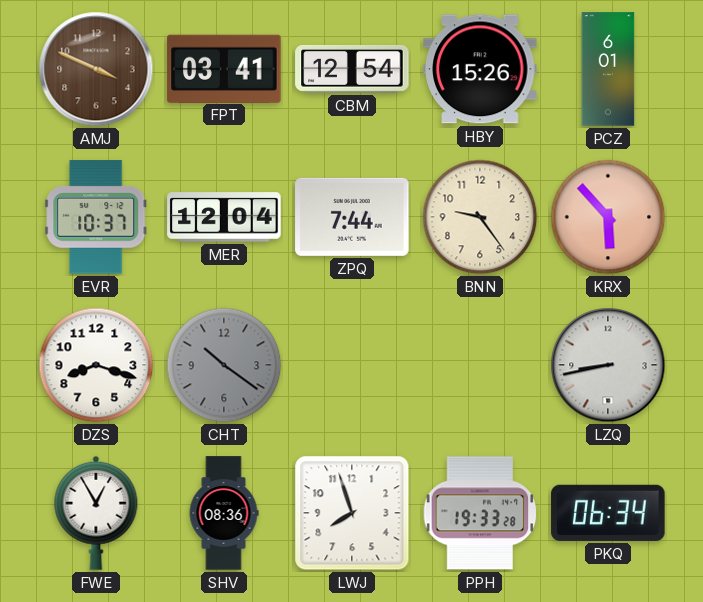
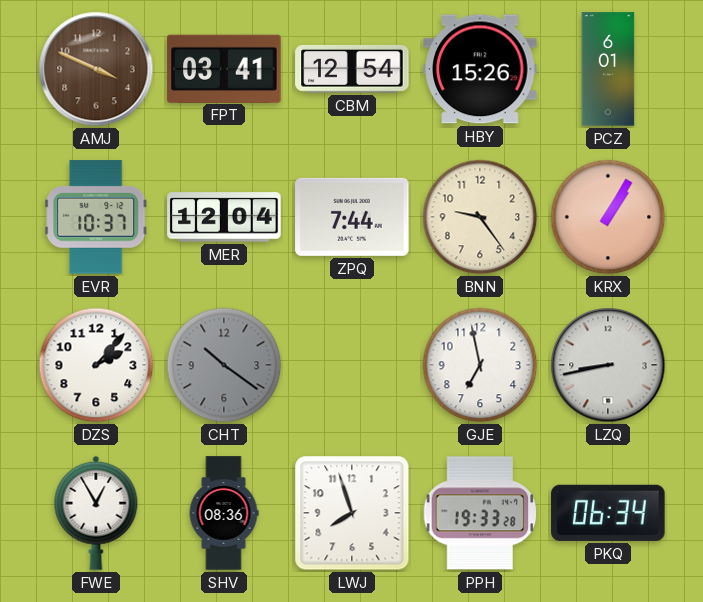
KRX: 5:53 -> 1:05
DZS: 8:18 -> 2:07
GJE: none -> 6:58
